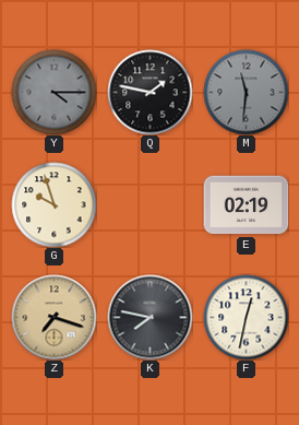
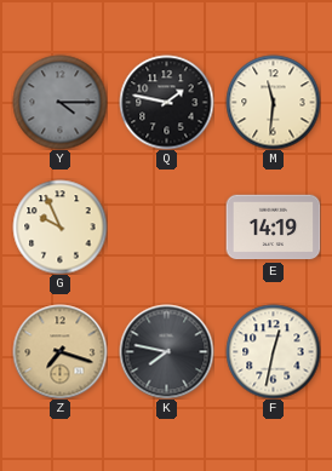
M dial: grey -> cream
G: 9:57 -> 9:56
E: 02:19 -> 14:19
